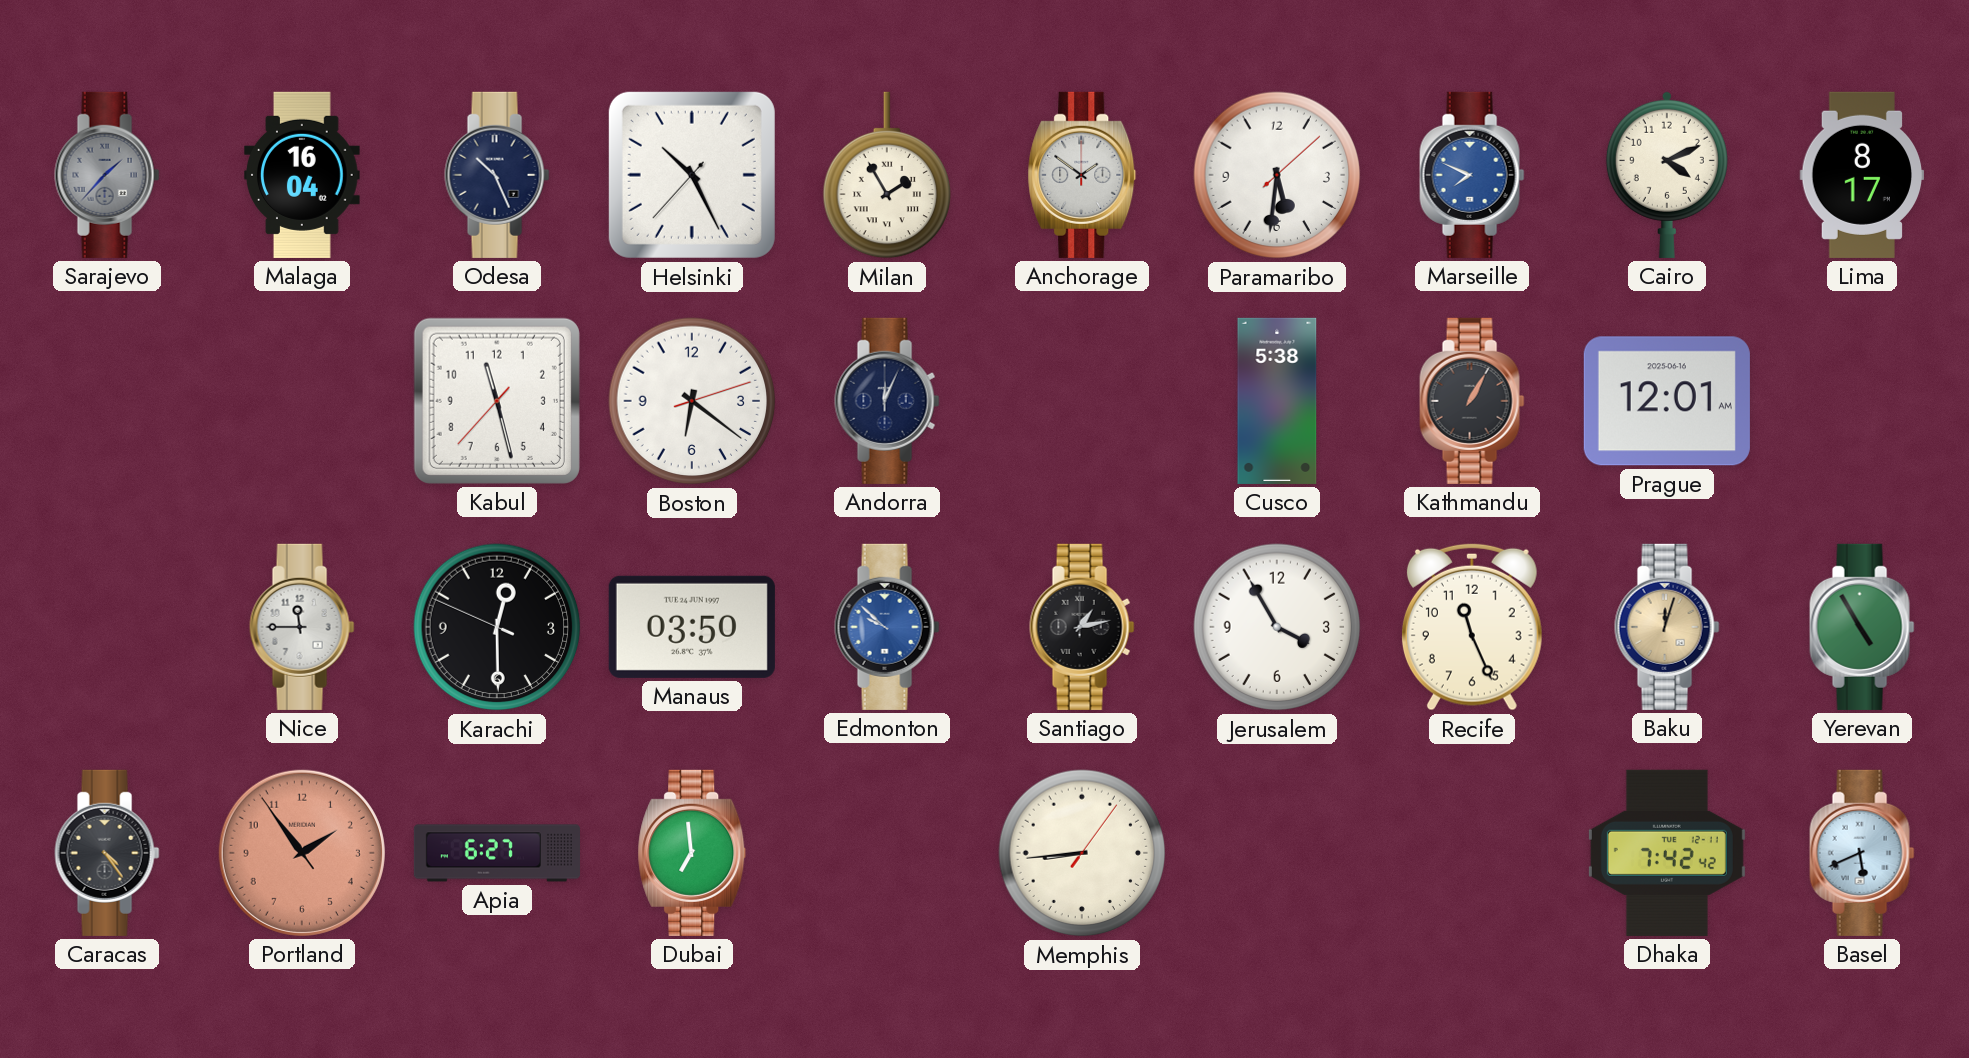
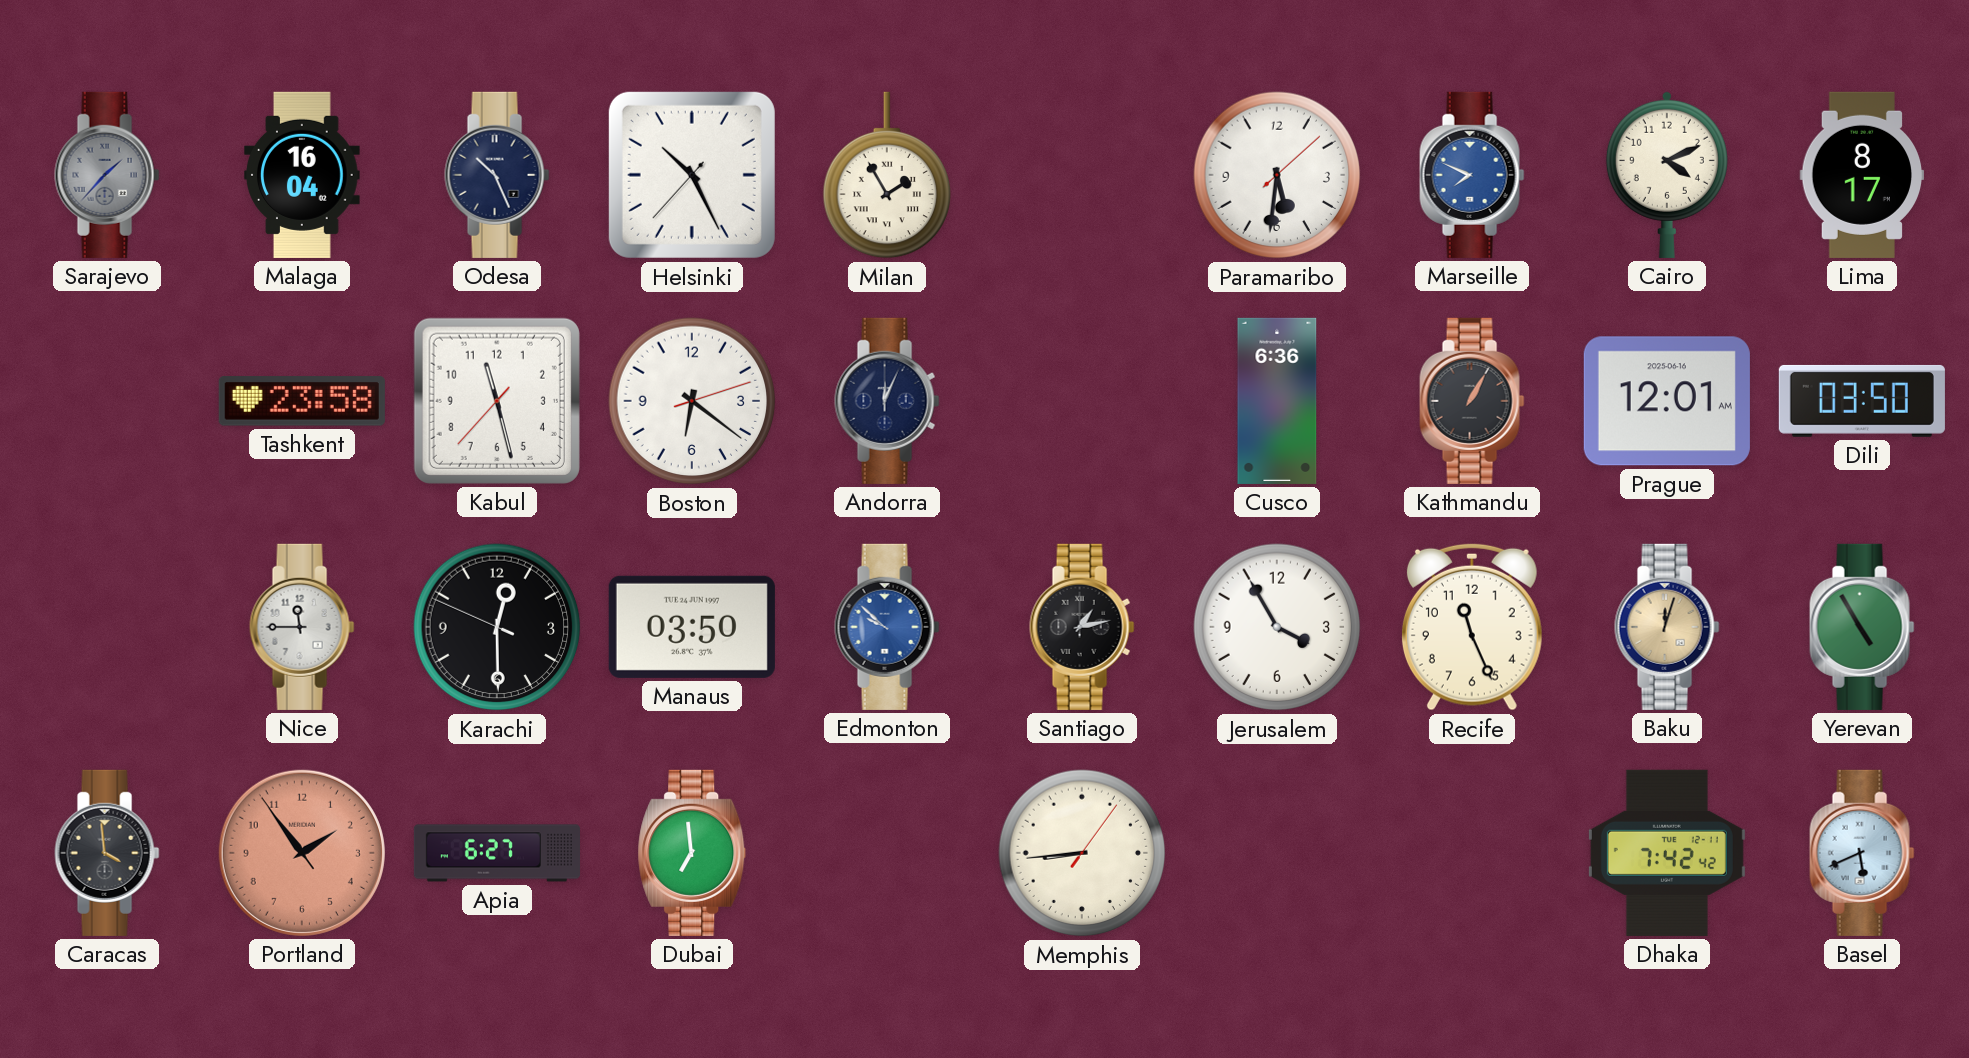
Anchorage: 1:51 -> none
Tashkent: none -> 23:58
Cusco: 5:38 -> 6:36
Dili: none -> 03:50
Caracas: 4:24 -> 3:59
